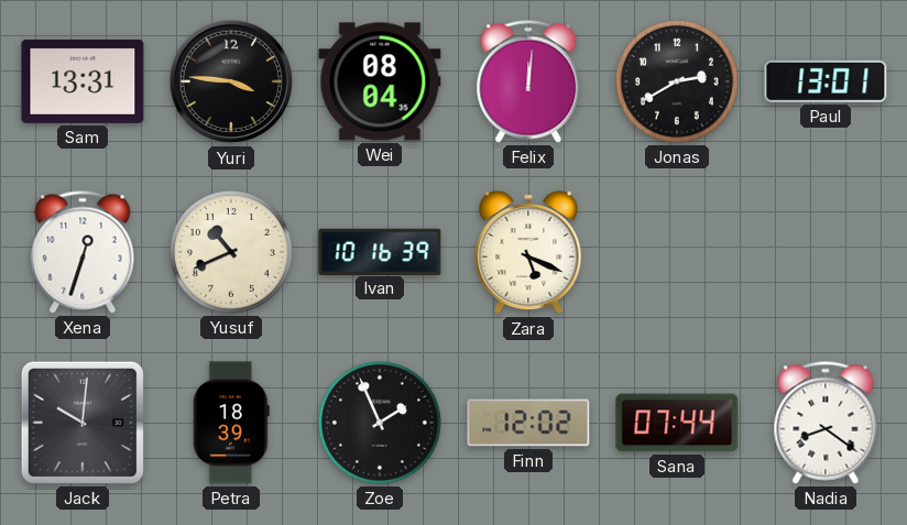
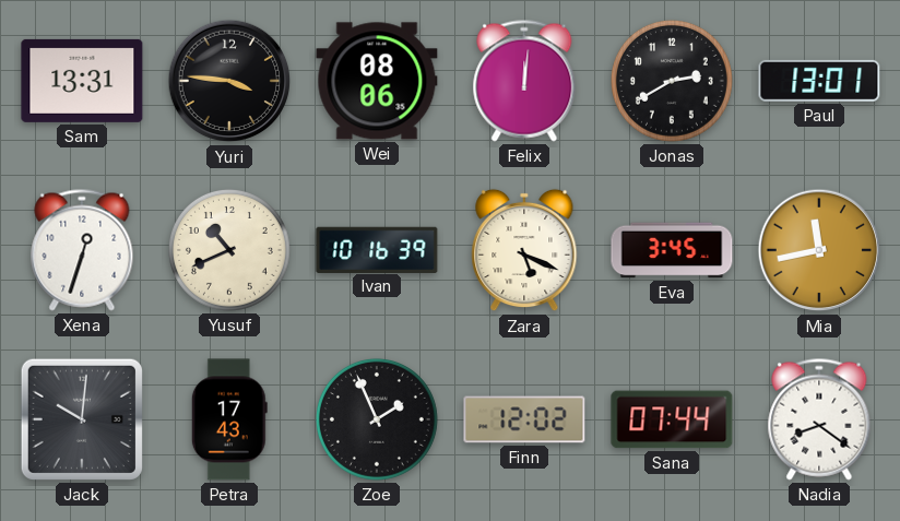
Wei: 08:04 -> 08:06
Eva: none -> 3:45
Mia: none -> 11:43
Petra: 18:39 -> 17:43
